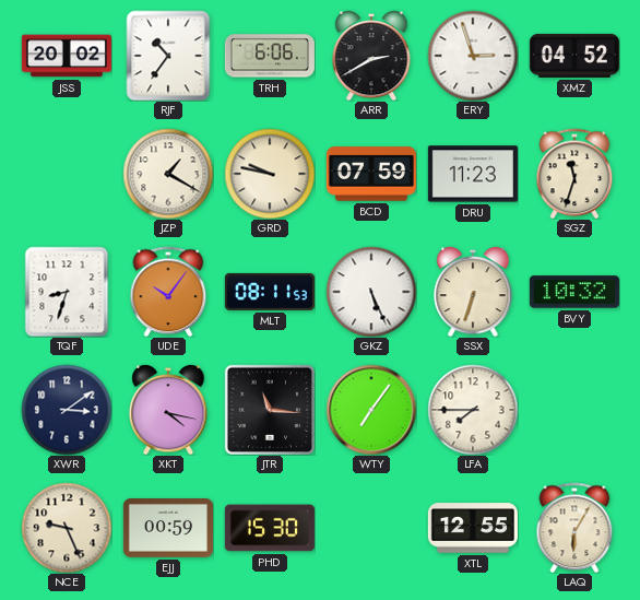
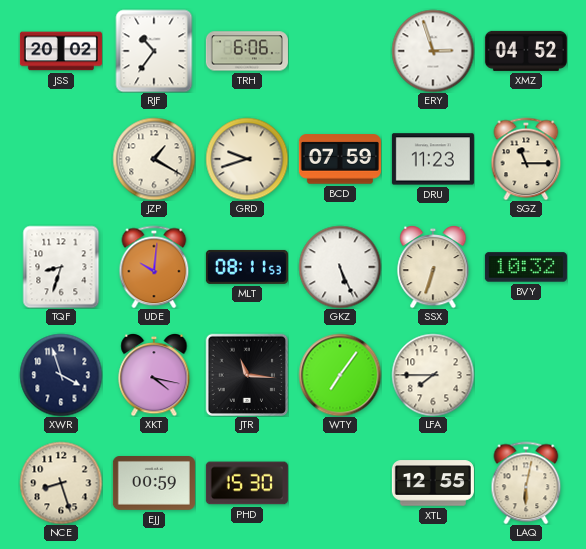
ARR: 2:40 -> none
GRD: 9:47 -> 9:42
SGZ: 11:33 -> 11:15
UDE: 10:06 -> 10:01
XWR: 3:09 -> 3:57
NCE: 9:26 -> 8:27
LAQ: 6:05 -> 6:02
